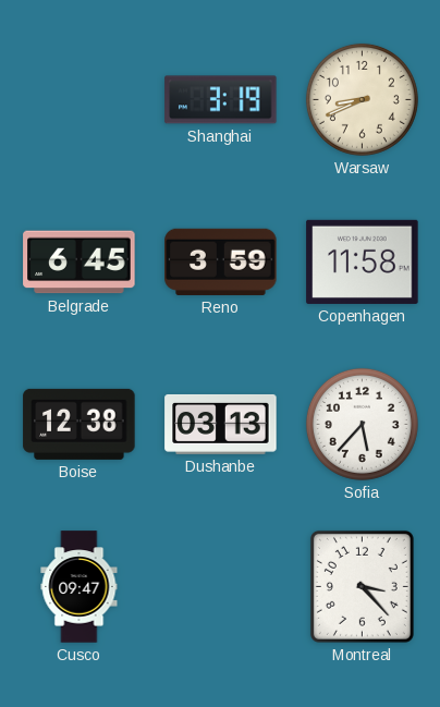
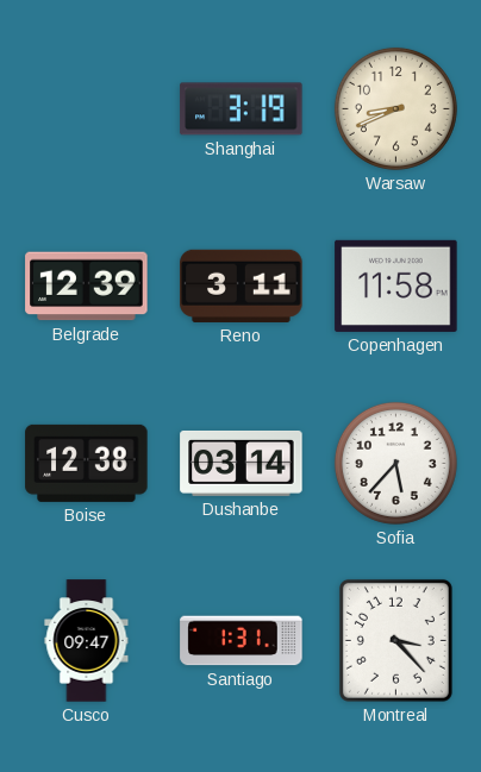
Belgrade: 6:45 -> 12:39
Reno: 3:59 -> 3:11
Dushanbe: 03:13 -> 03:14
Santiago: none -> 1:31
